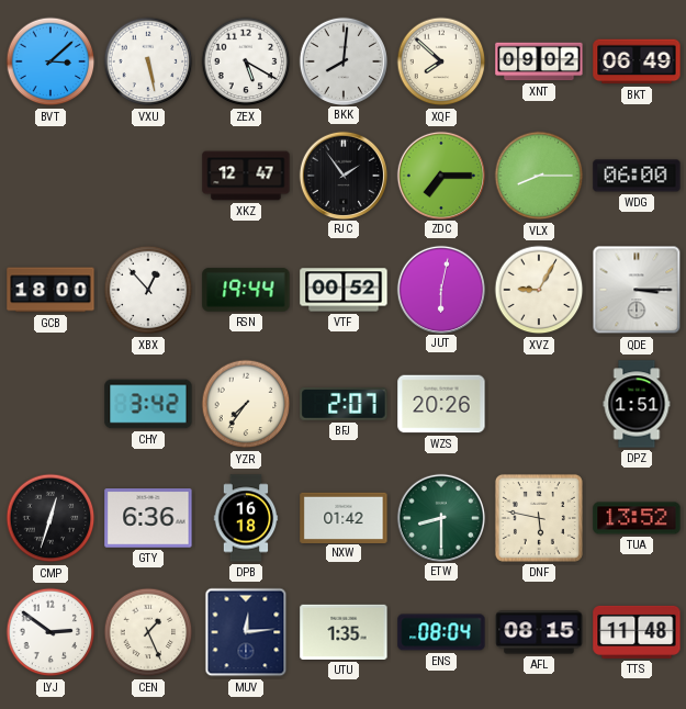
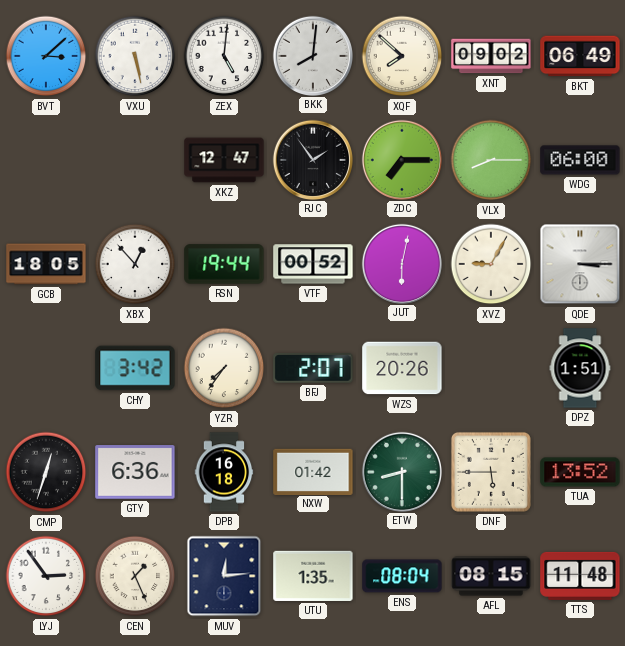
ZEX: 5:20 -> 5:01
GCB: 18:00 -> 18:05
DNF: 5:47 -> 5:45
LYJ: 2:51 -> 2:54
